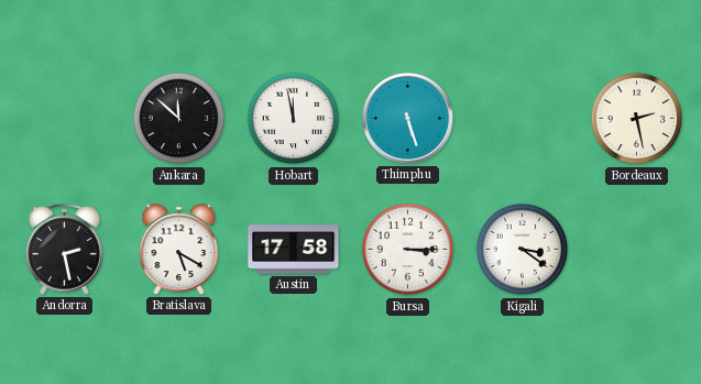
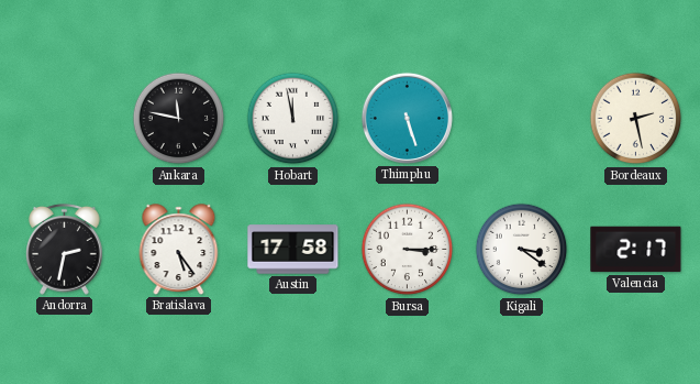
Ankara: 11:52 -> 11:47
Andorra: 2:28 -> 2:32
Bratislava: 5:20 -> 5:24
Valencia: none -> 2:17
